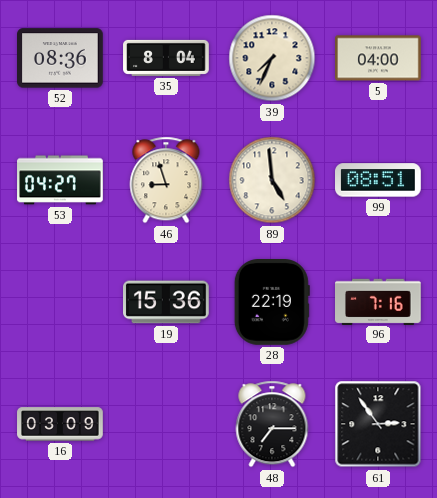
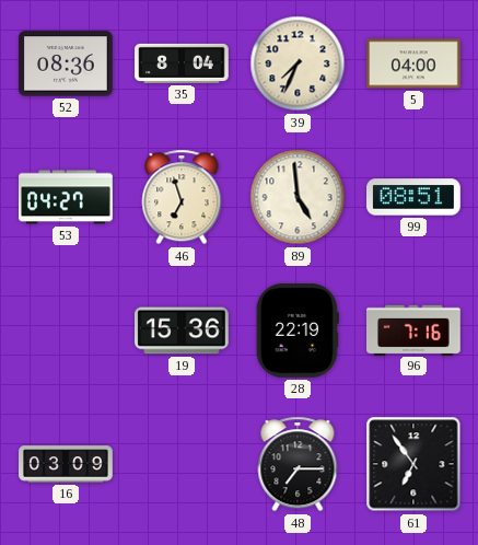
46: 8:57 -> 6:57
61: 2:54 -> 6:54
